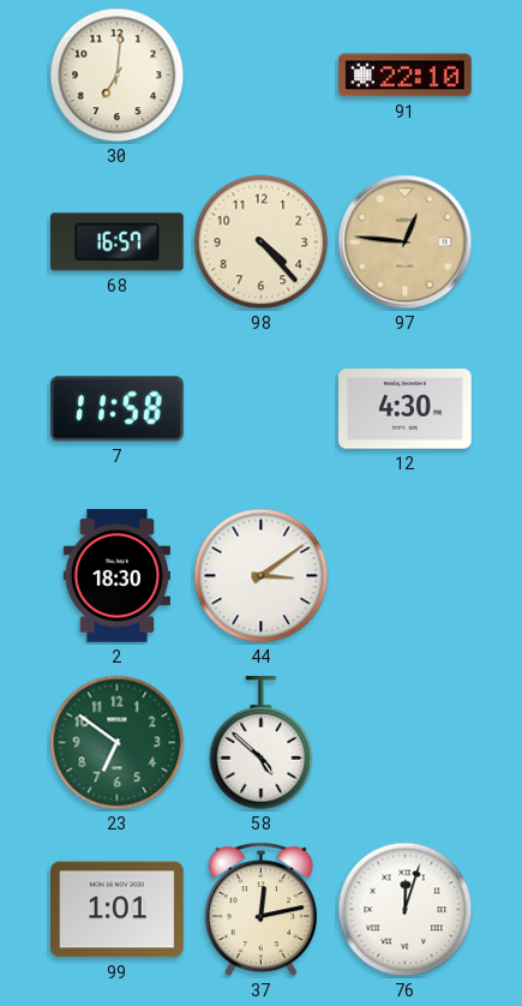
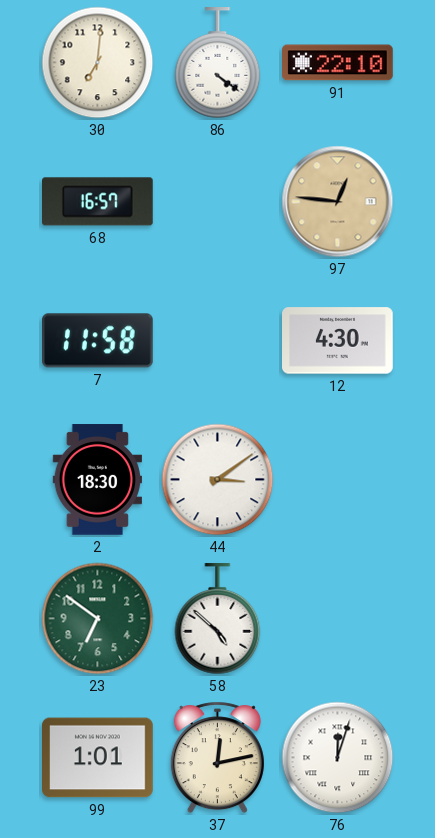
86: none -> 4:21
98: 4:23 -> none
